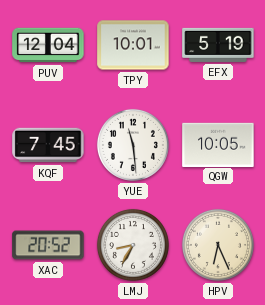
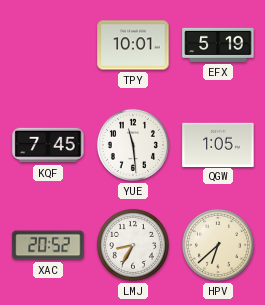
PUV: 12:04 -> none
QGW: 10:05 -> 1:05
HPV: 6:26 -> 6:38
